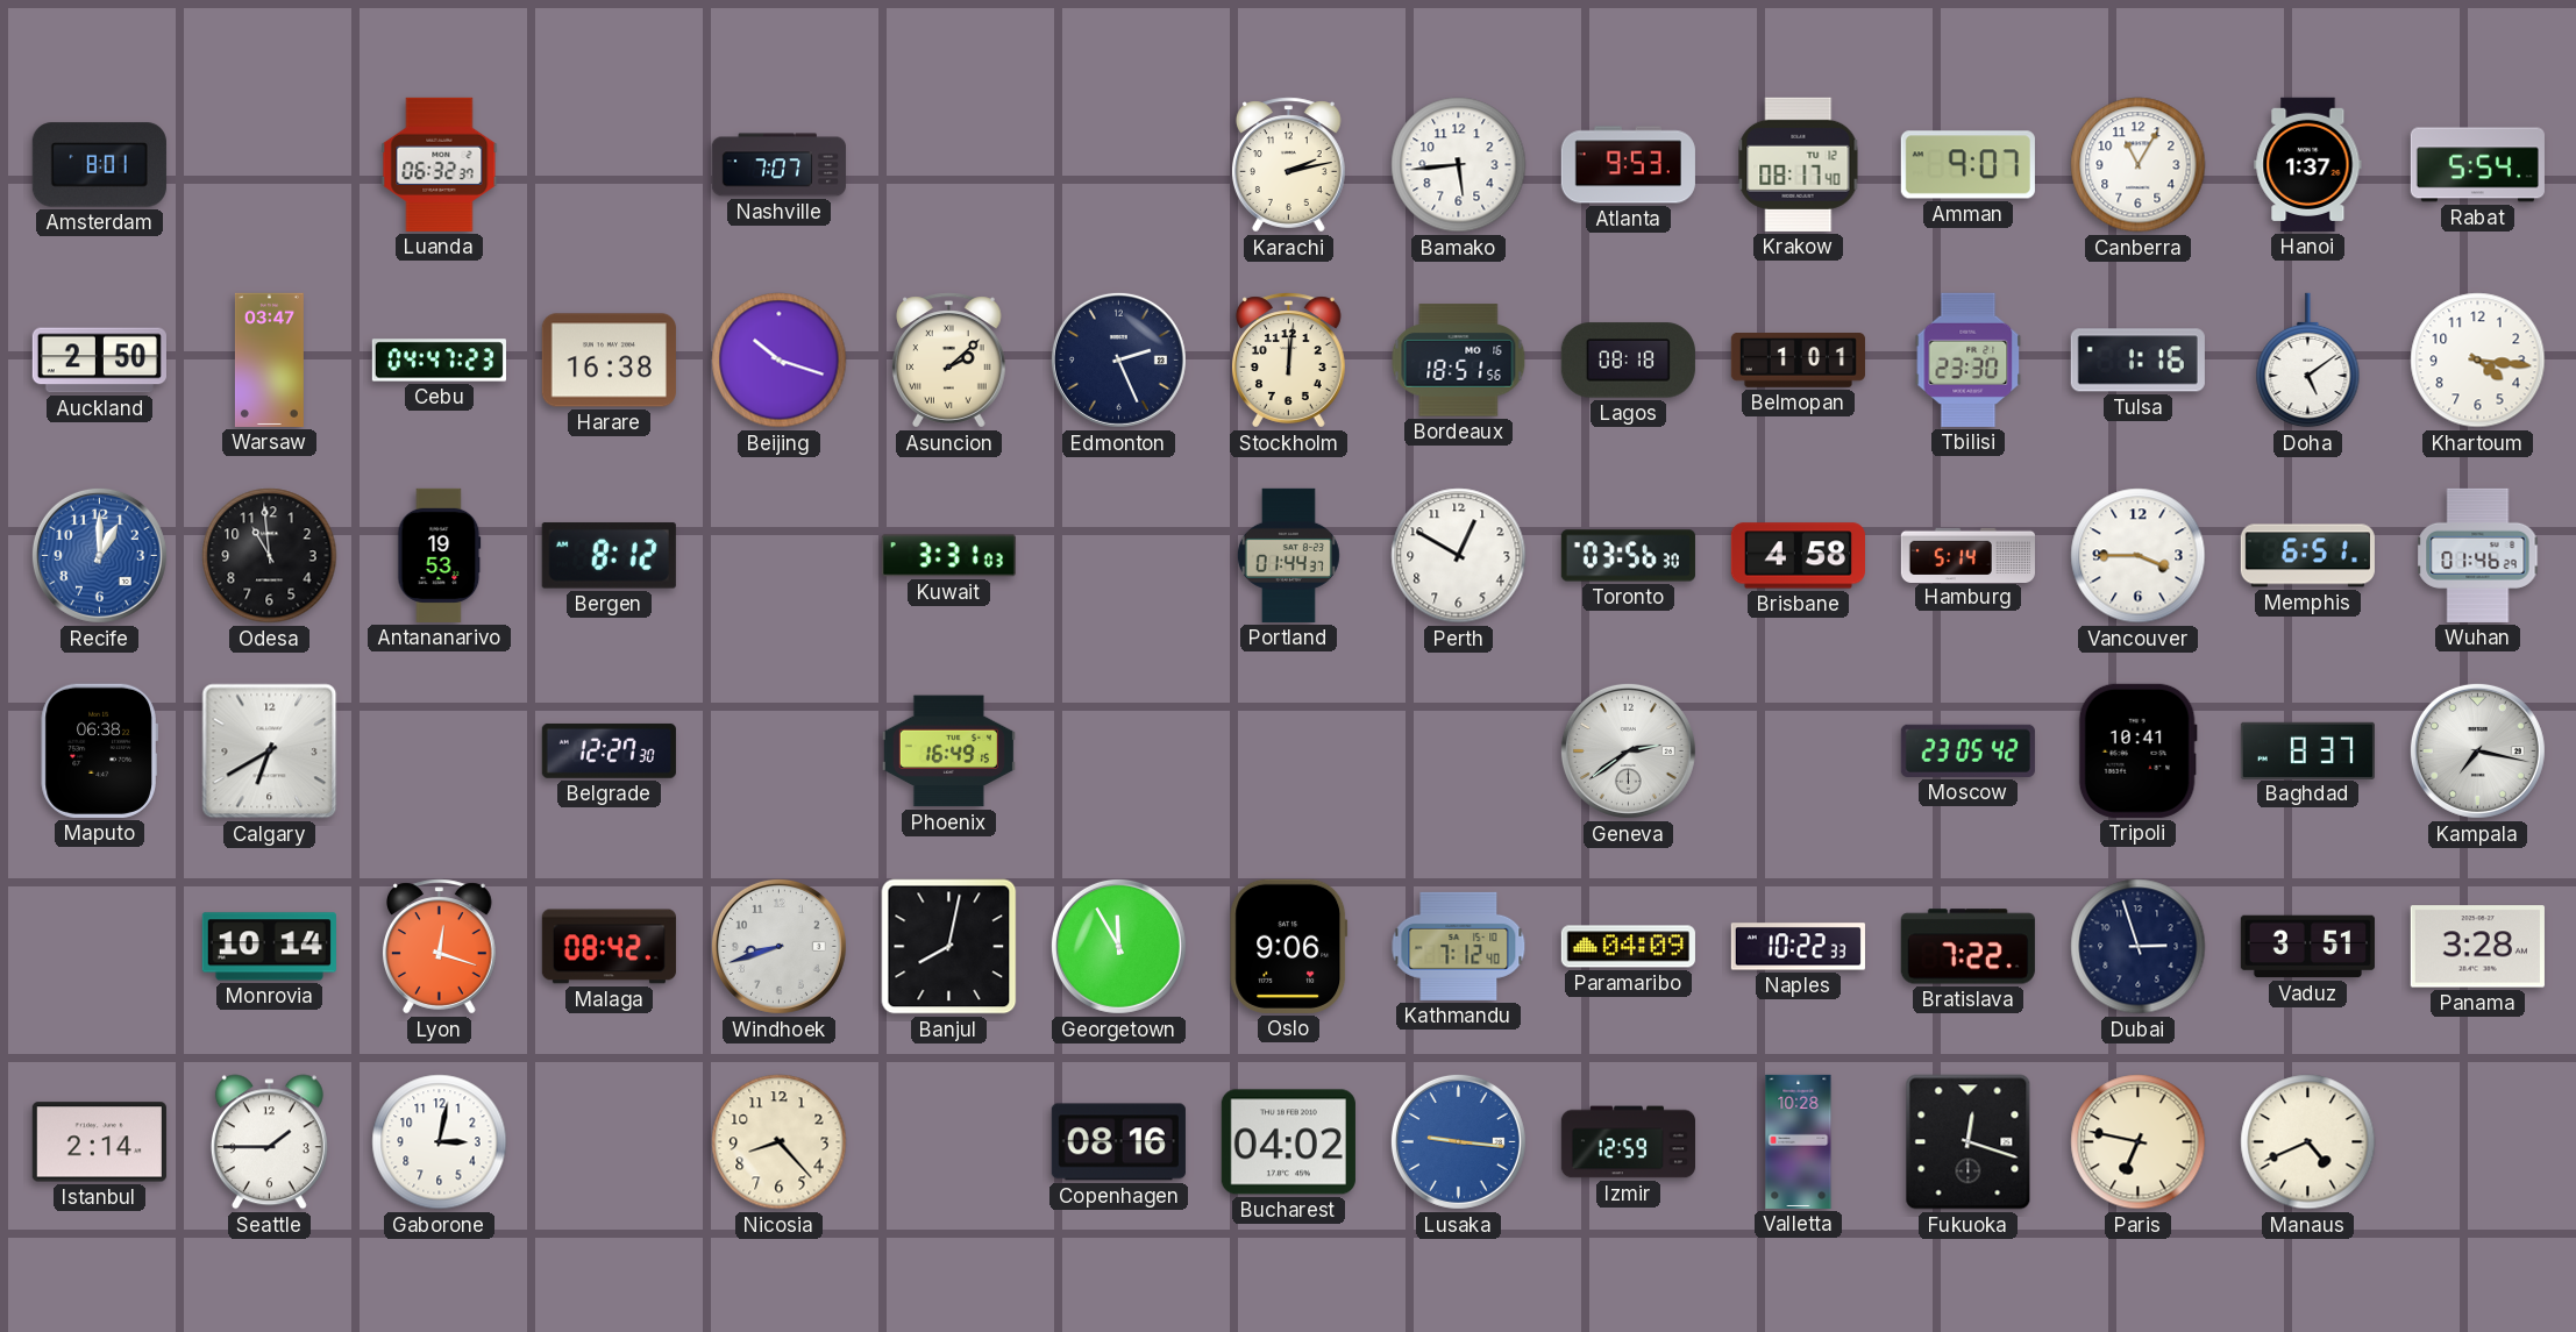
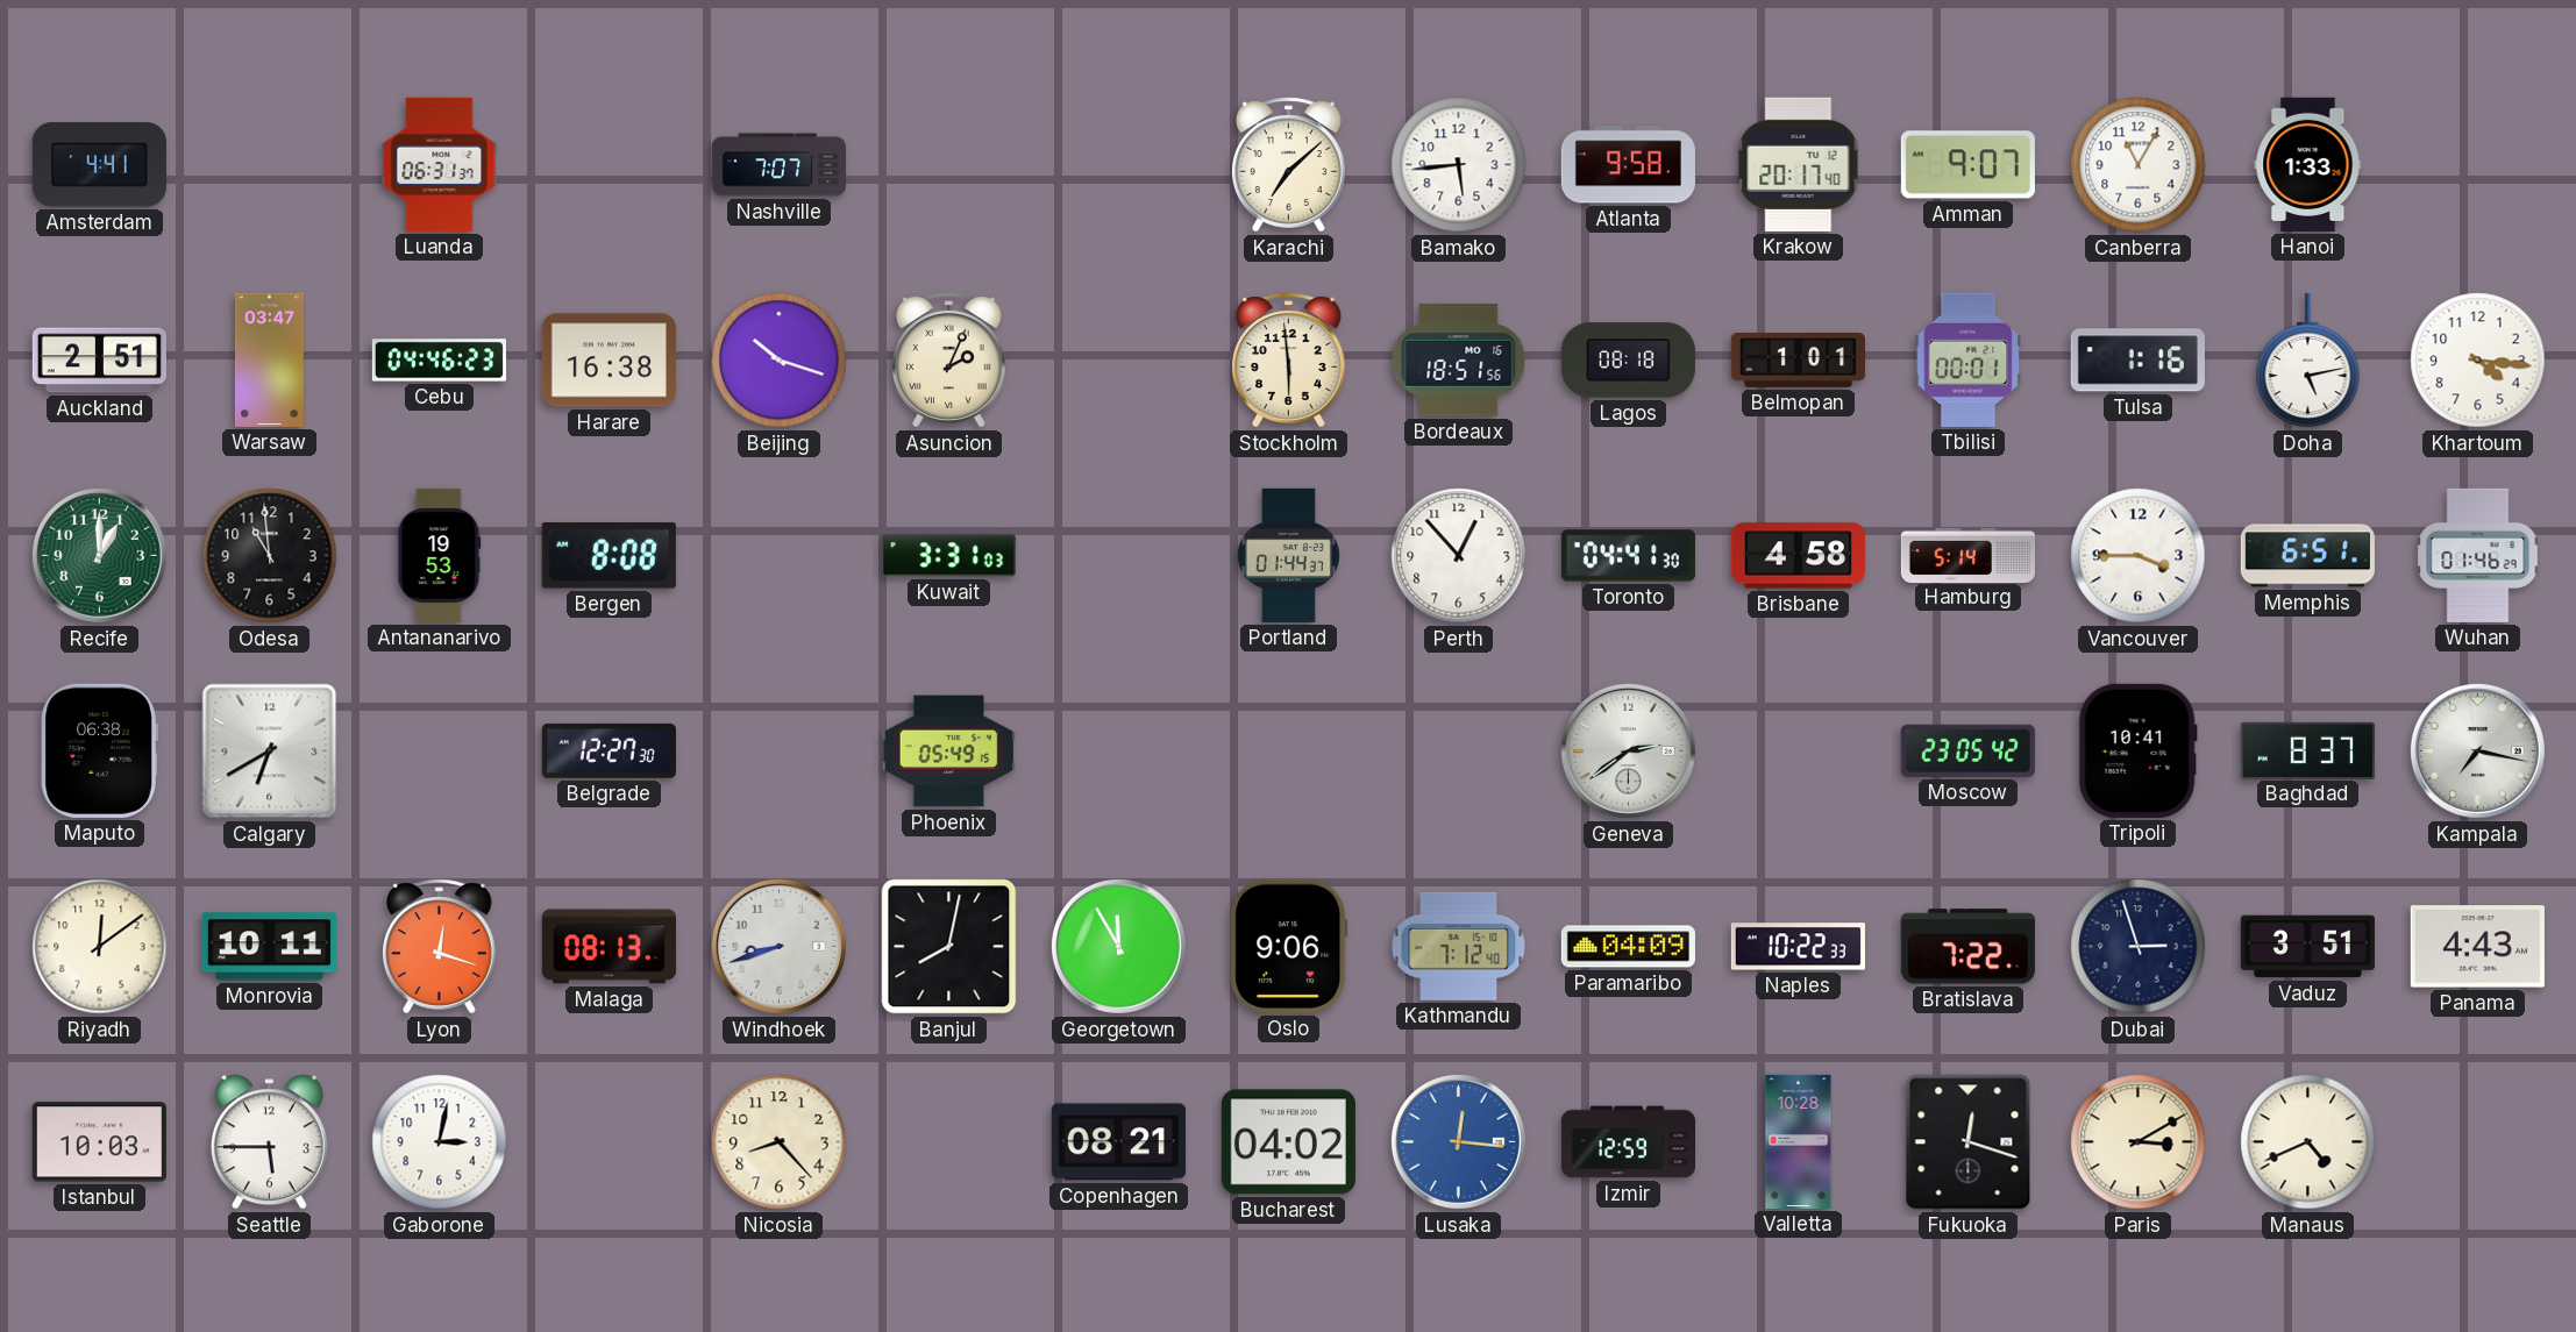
Amsterdam: 8:01 -> 4:41
Luanda: 06:32 -> 06:31
Karachi: 2:13 -> 7:08
Atlanta: 9:53 -> 9:58
Krakow: 08:17 -> 20:17
Hanoi: 1:37 -> 1:33
Rabat: 5:54 -> none
Auckland: 2:50 -> 2:51
Cebu: 04:47 -> 04:46
Asuncion: 2:08 -> 2:04
Edmonton: 2:26 -> none
Stockholm: 12:01 -> 5:59
Tbilisi: 23:30 -> 00:01
Doha: 5:09 -> 5:13
Recife dial: blue -> green
Bergen: 8:12 -> 8:08
Perth: 12:50 -> 12:53
Toronto: 03:56 -> 04:41
Phoenix: 16:49 -> 05:49
Riyadh: none -> 12:09
Monrovia: 10:14 -> 10:11
Malaga: 08:42 -> 08:13
Panama: 3:28 -> 4:43
Istanbul: 2:14 -> 10:03
Seattle: 1:45 -> 5:45
Copenhagen: 08:16 -> 08:21
Lusaka: 9:16 -> 12:16
Paris: 6:47 -> 3:10
